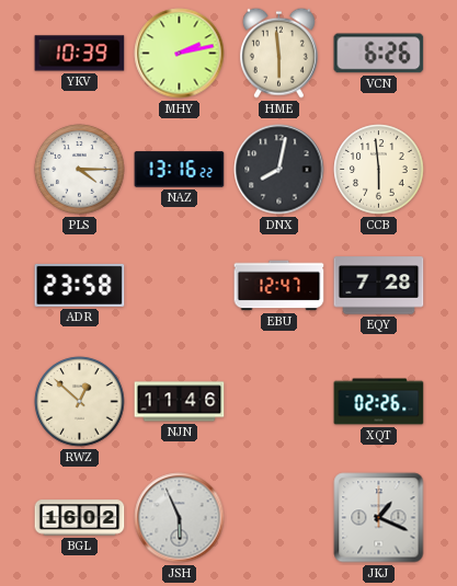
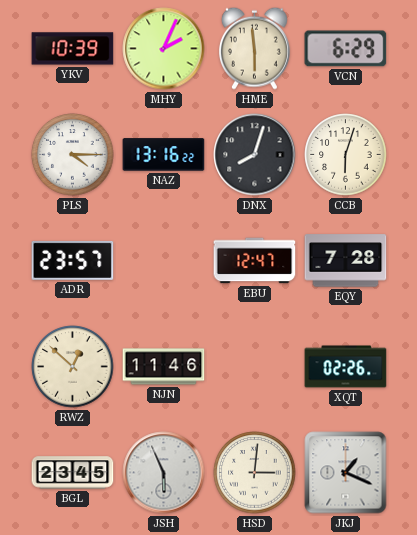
MHY: 2:13 -> 2:04
VCN: 6:26 -> 6:29
DNX: 8:02 -> 8:03
CCB: 5:59 -> 6:03
ADR: 23:58 -> 23:57
BGL: 16:02 -> 23:45
HSD: none -> 3:01
